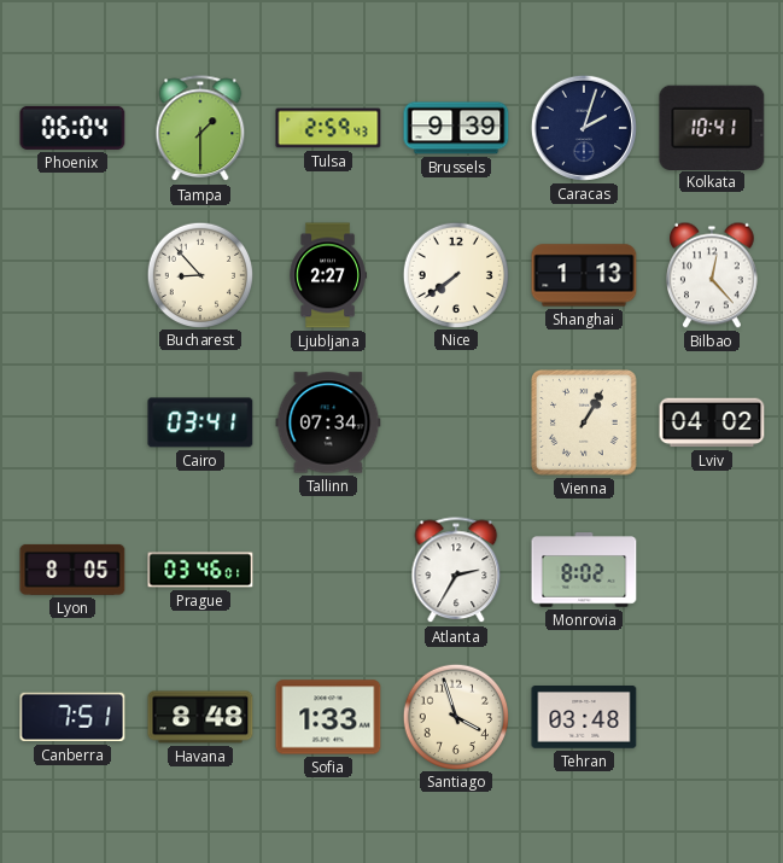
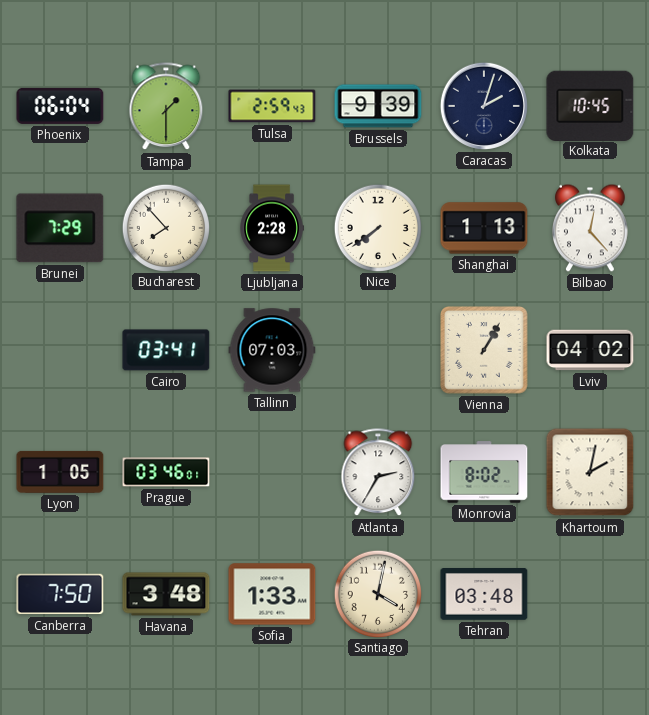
Kolkata: 10:41 -> 10:45
Brunei: none -> 7:29
Bucharest: 8:53 -> 7:53
Ljubljana: 2:27 -> 2:28
Tallinn: 07:34 -> 07:03
Lyon: 8:05 -> 1:05
Khartoum: none -> 2:02
Canberra: 7:51 -> 7:50
Havana: 8:48 -> 3:48
Santiago: 3:57 -> 4:02
